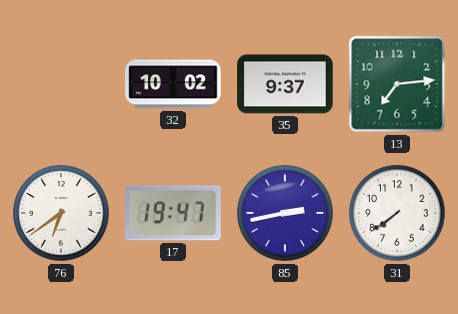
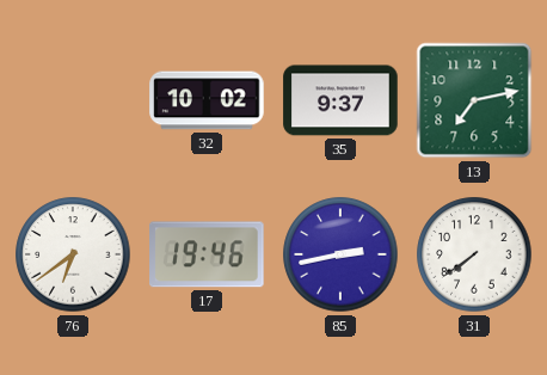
13: 7:14 -> 7:13
17: 19:47 -> 19:46
